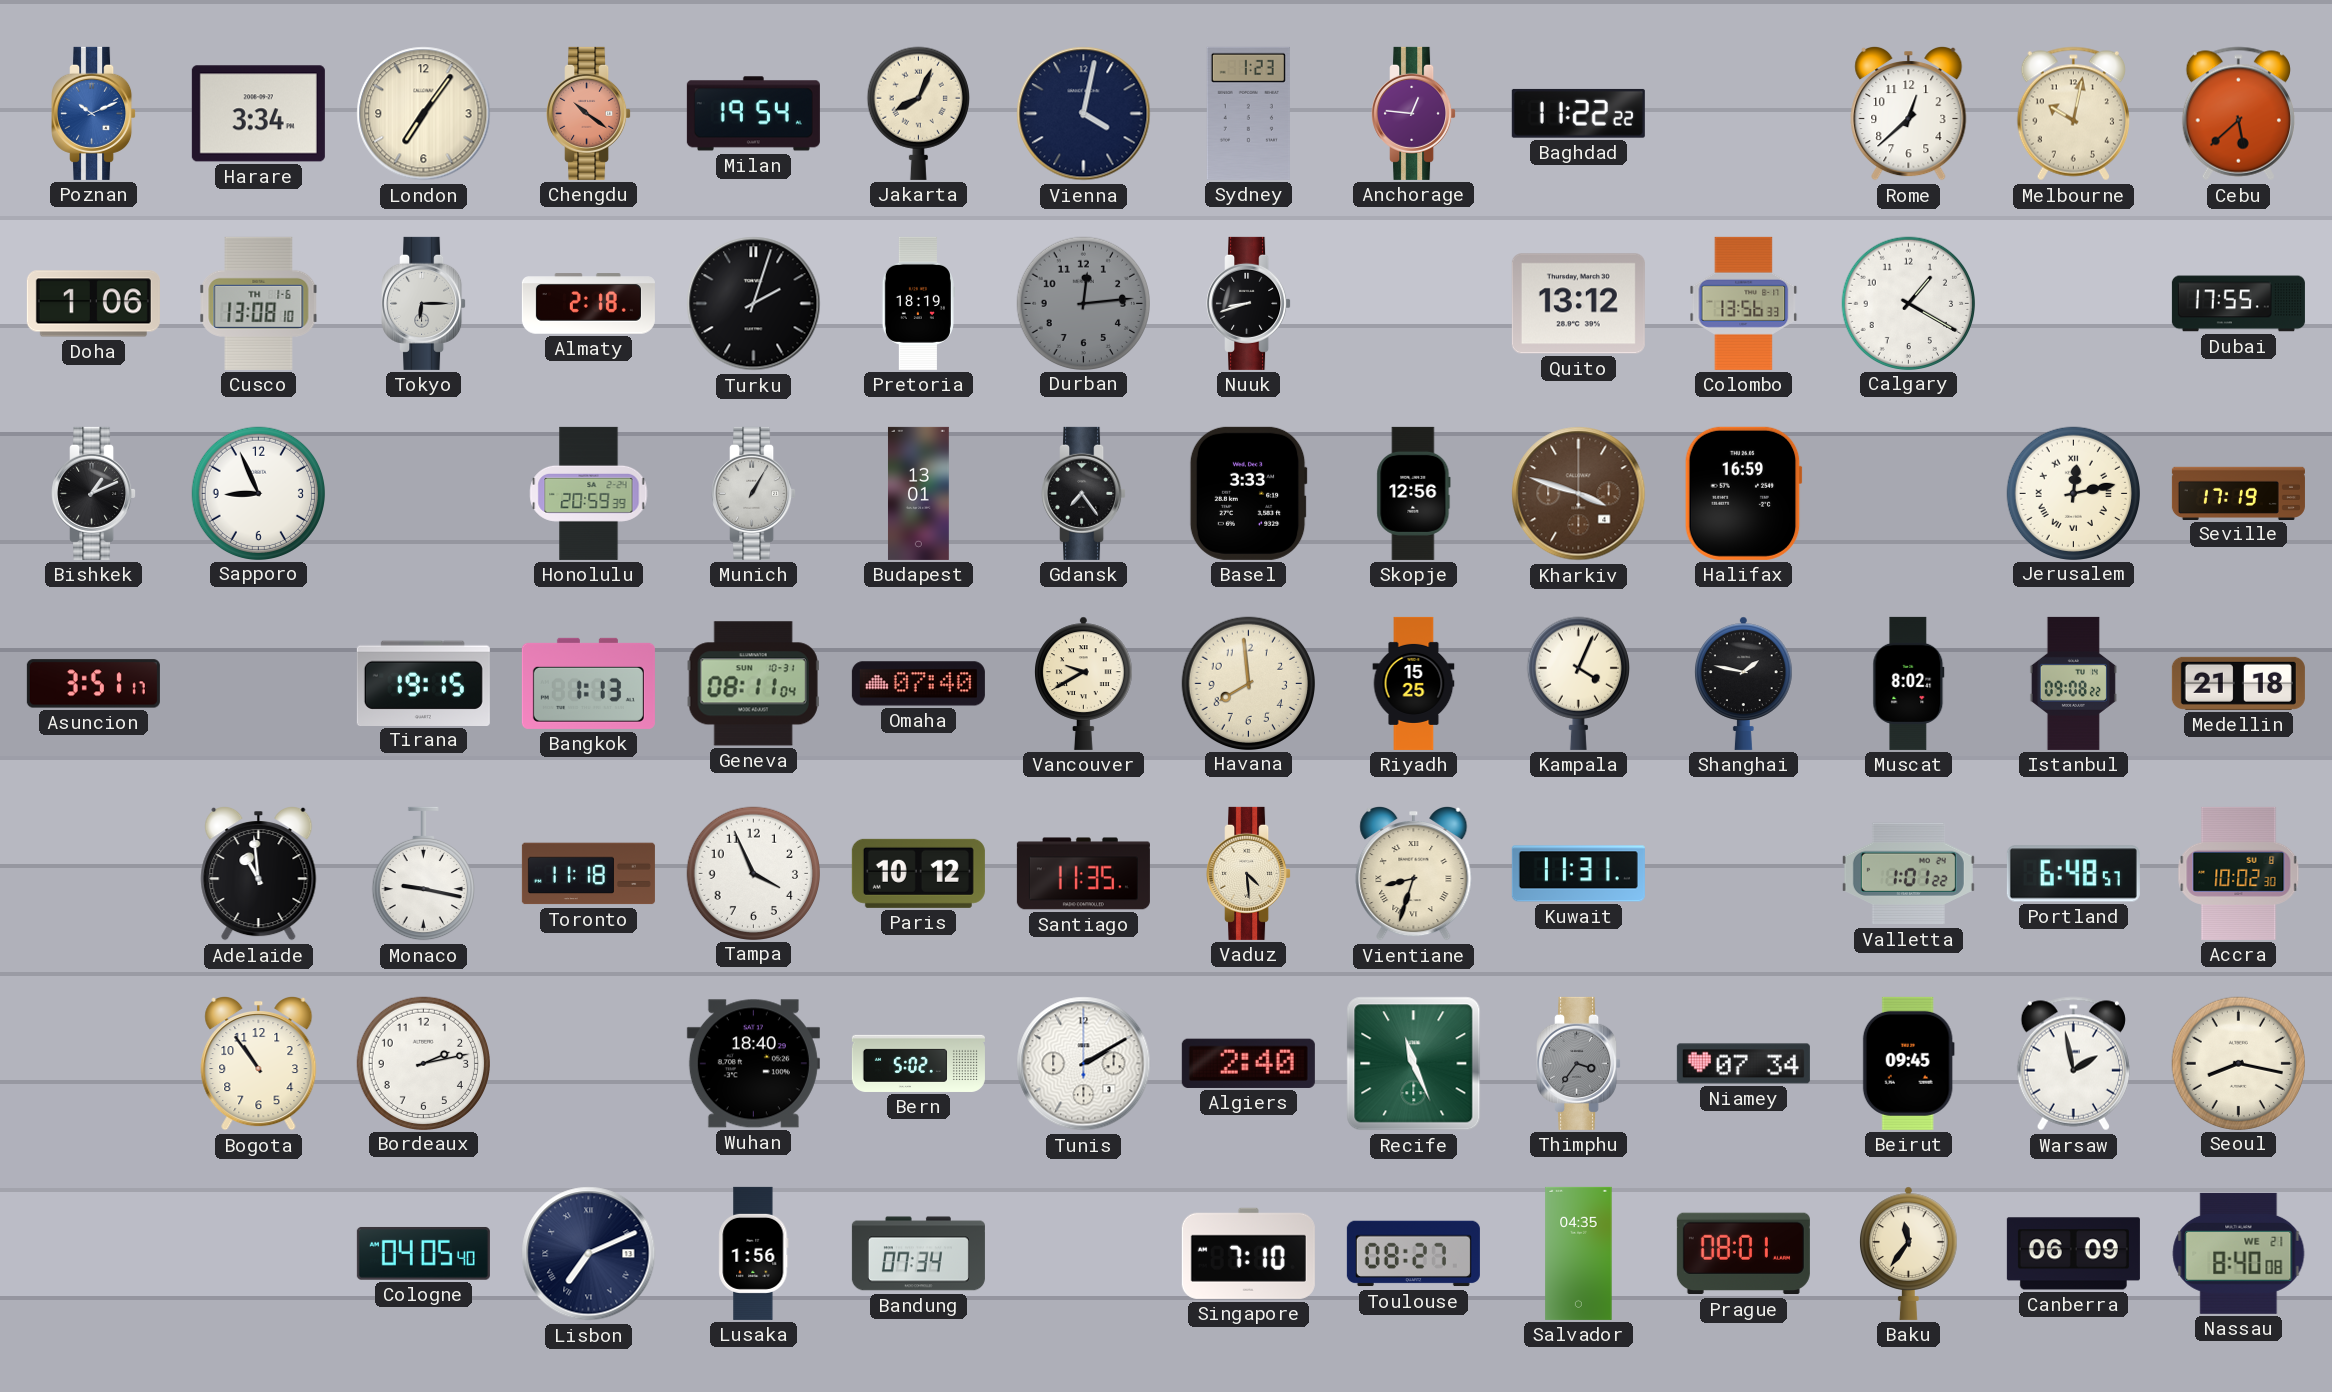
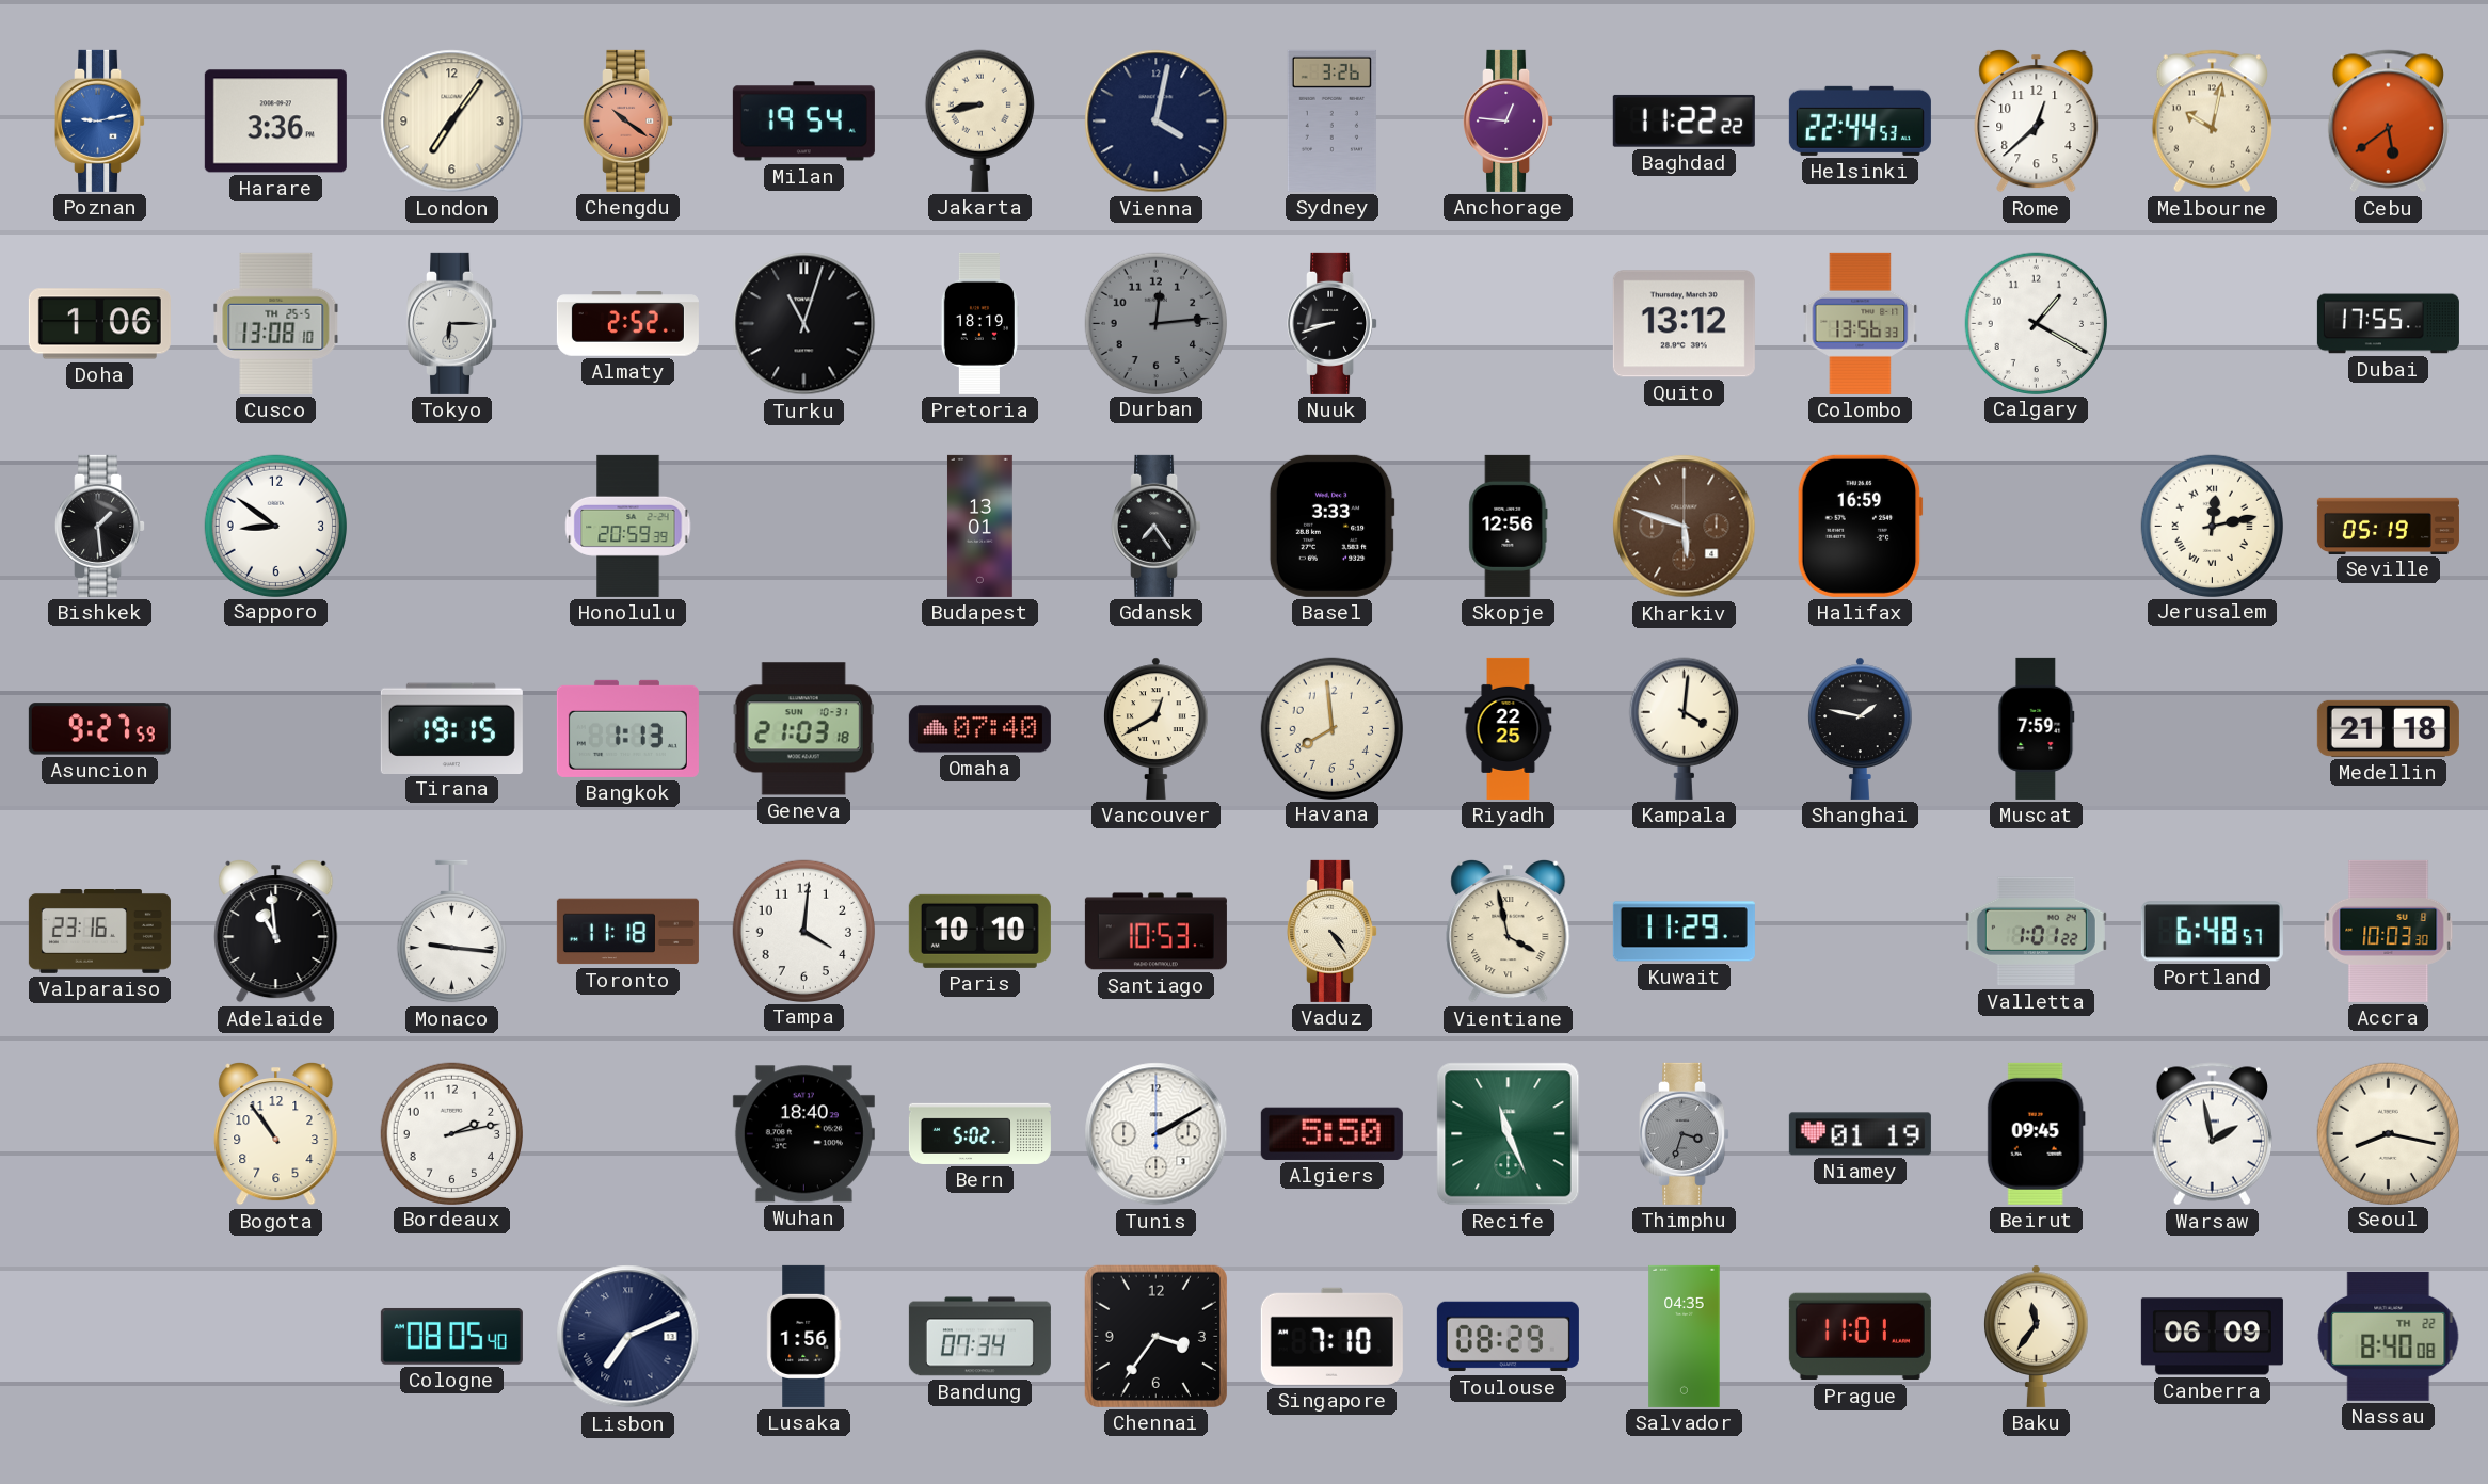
Poznan: 10:11 -> 9:13
Harare: 3:34 -> 3:36
Jakarta: 8:04 -> 8:43
Sydney: 1:23 -> 3:26
Helsinki: none -> 22:44
Cebu: 5:38 -> 5:39
Cusco date: TH 1-6 -> TH 25-5
Almaty: 2:18 -> 2:52
Turku: 2:03 -> 11:03
Bishkek: 1:11 -> 1:29
Sapporo: 8:56 -> 8:51
Munich: 1:05 -> none
Kharkiv: 3:48 -> 5:48
Seville: 17:19 -> 05:19
Asuncion: 3:51 -> 9:27
Geneva: 08:11 -> 21:03
Vancouver: 9:40 -> 12:40
Riyadh: 15:25 -> 22:25
Kampala: 4:04 -> 4:01
Muscat: 8:02 -> 7:59
Istanbul: 09:08 -> none
Valparaiso: none -> 23:16
Monaco: 9:17 -> 9:16
Tampa: 3:56 -> 4:01
Paris: 10:12 -> 10:10
Santiago: 11:35 -> 10:53
Vaduz: 4:29 -> 4:24
Vientiane: 8:33 -> 3:58
Kuwait: 11:31 -> 11:29
Accra: 10:02 -> 10:03
Algiers: 2:40 -> 5:50
Thimphu: 3:36 -> 3:33
Niamey: 07:34 -> 01:19
Cologne: 04:05 -> 08:05
Chennai: none -> 3:36
Toulouse: 08:27 -> 08:29
Prague: 08:01 -> 11:01
Nassau date: WE 21 -> TH 22
